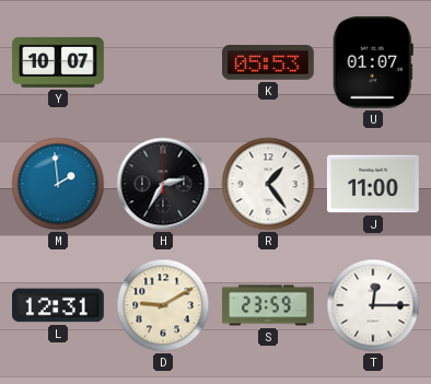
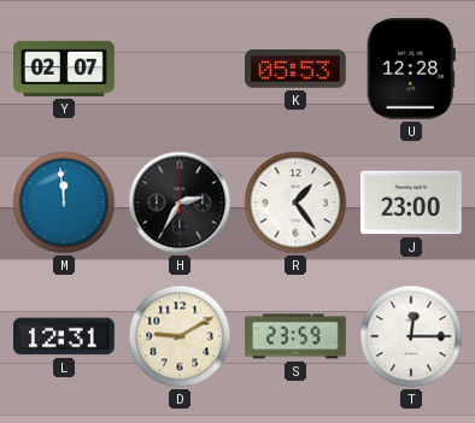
Y: 10:07 -> 02:07
U: 01:07 -> 12:28
M: 1:59 -> 11:59
J: 11:00 -> 23:00
